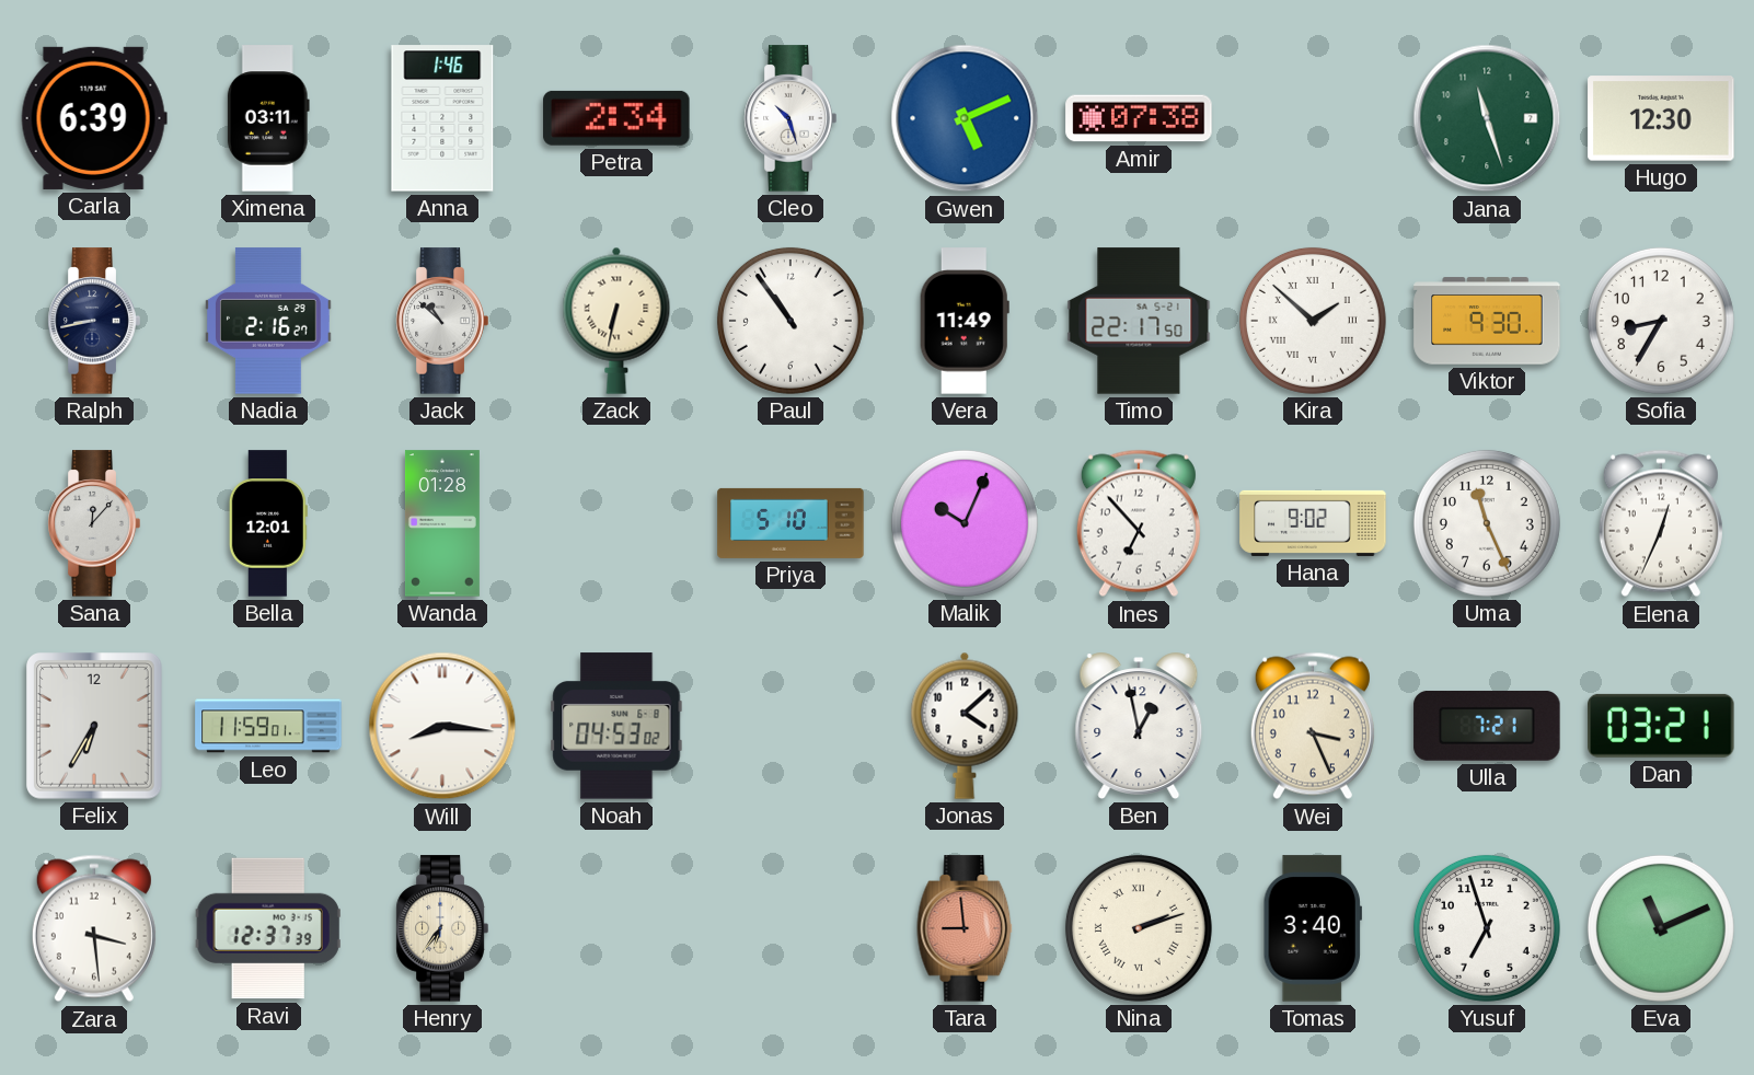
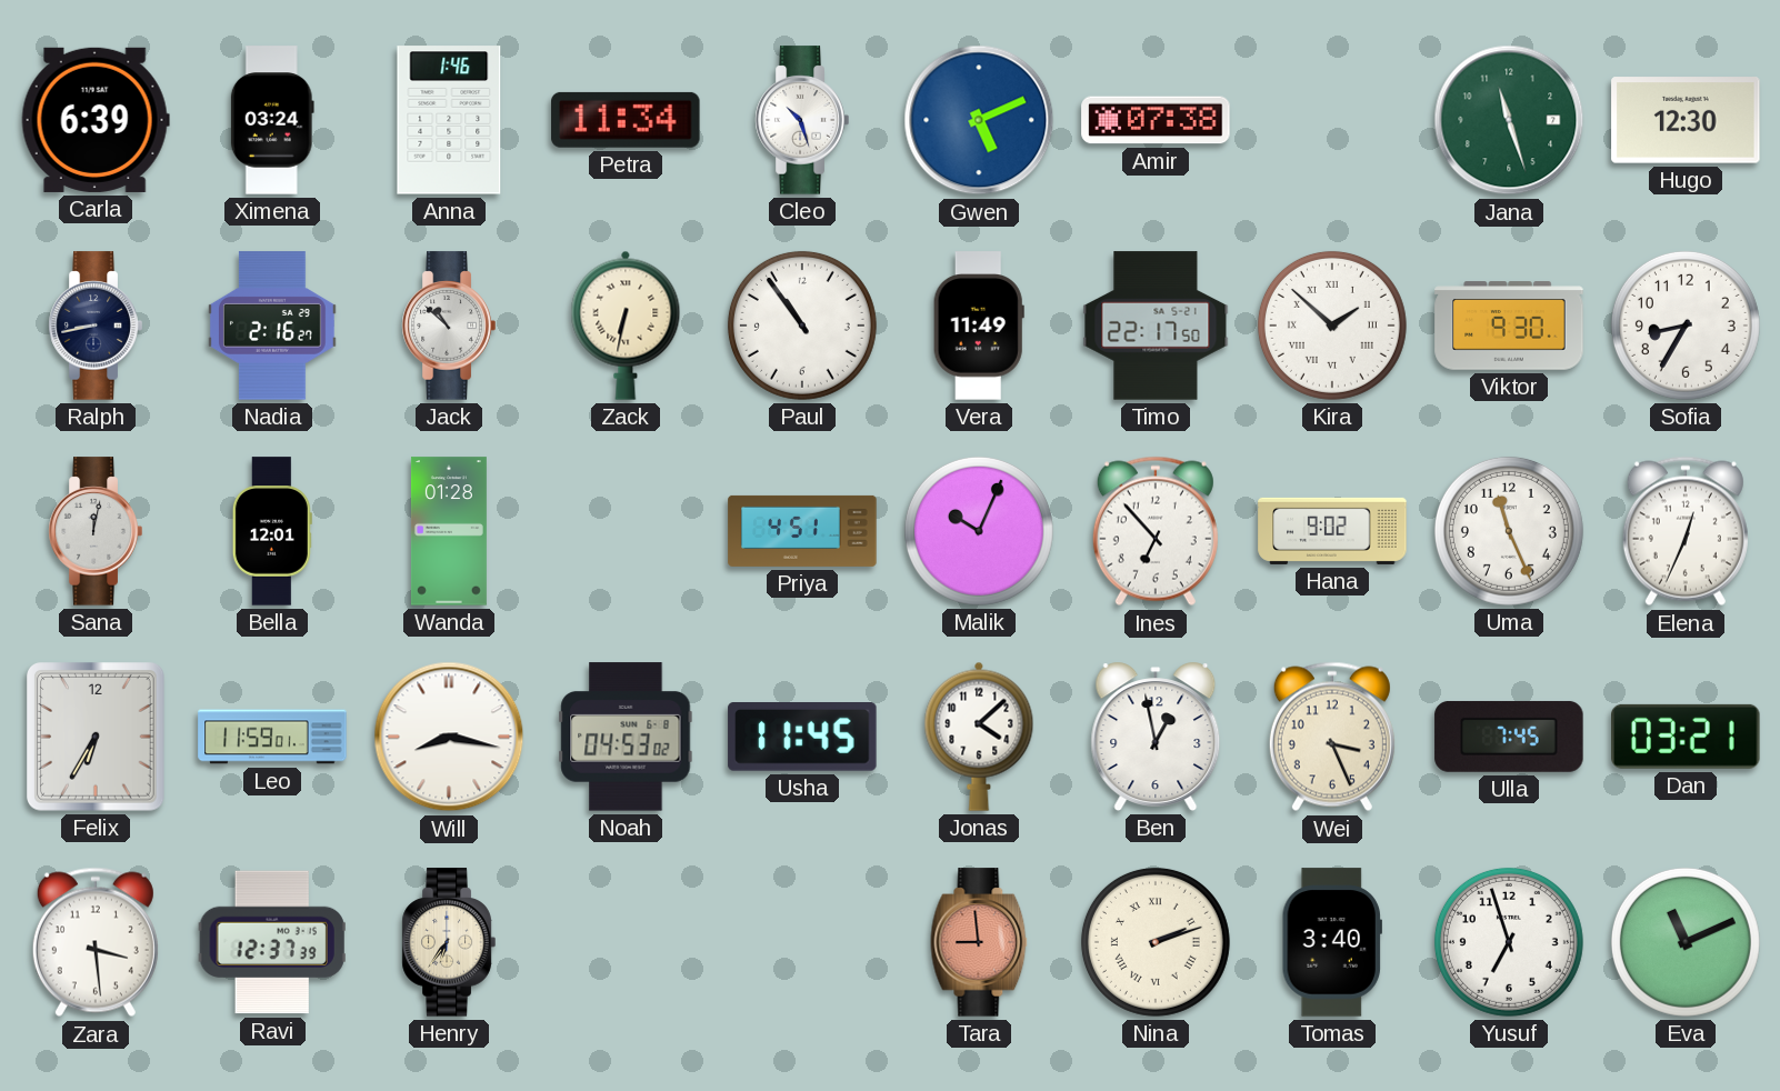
Ximena: 03:11 -> 03:24
Petra: 2:34 -> 11:34
Sana: 12:07 -> 12:02
Priya: 5:10 -> 4:51
Will: 8:16 -> 8:17
Usha: none -> 11:45
Ulla: 7:21 -> 7:45
